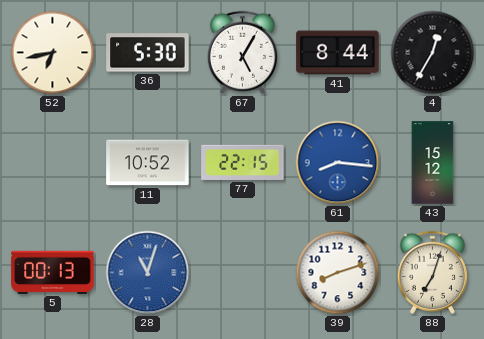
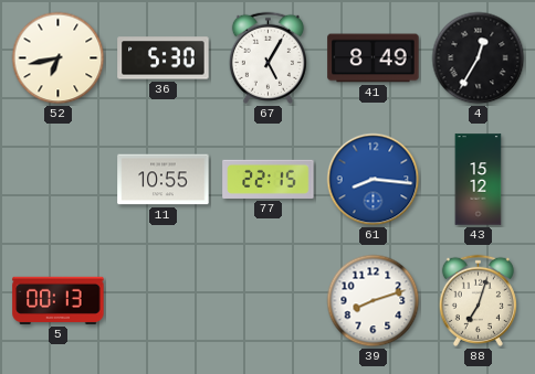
41: 8:44 -> 8:49
11: 10:52 -> 10:55
28: 11:03 -> none
